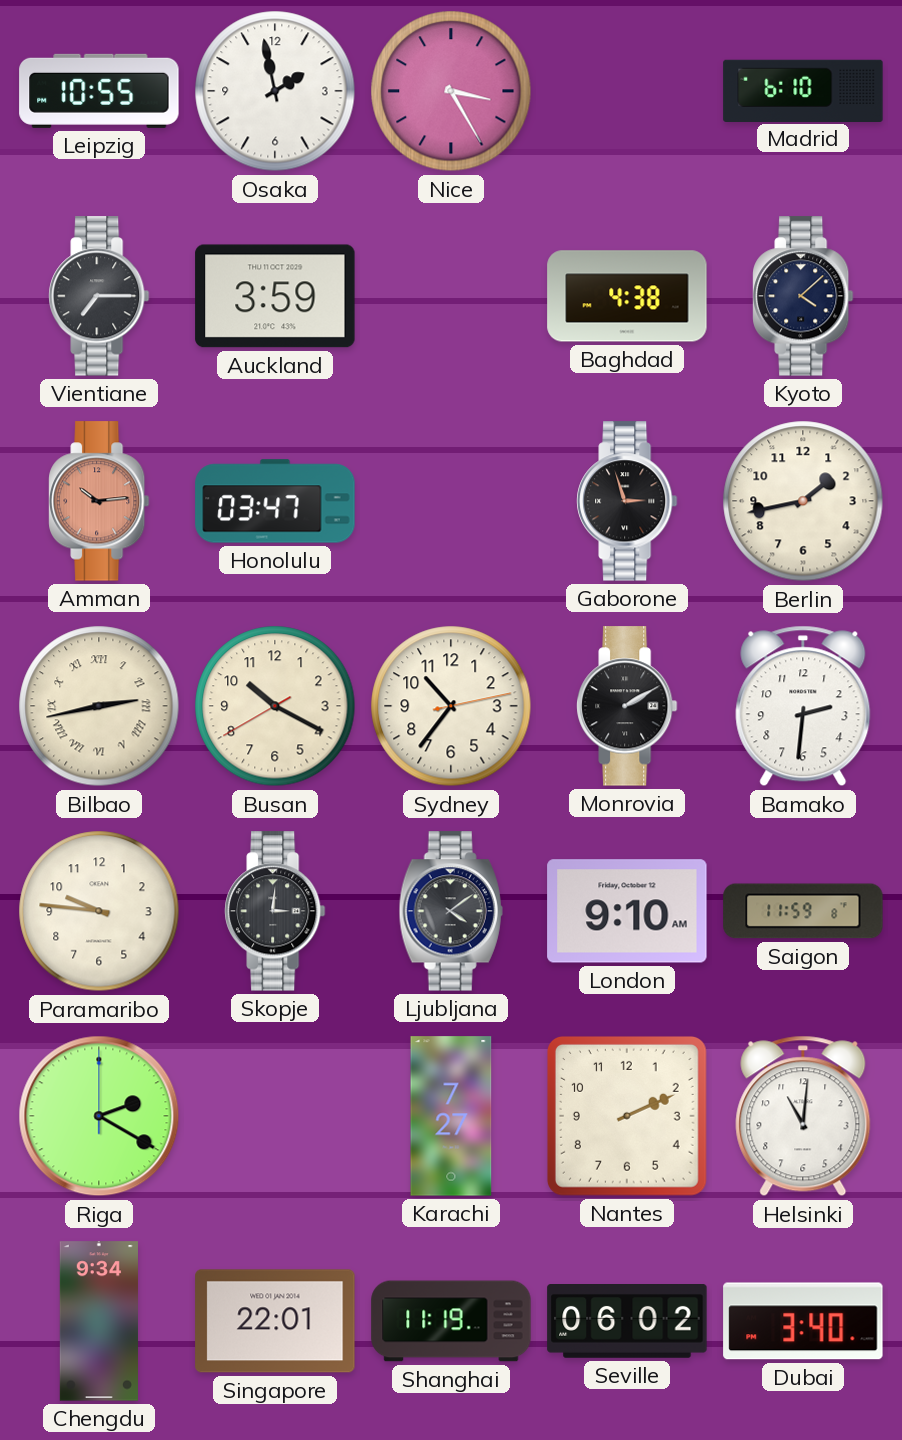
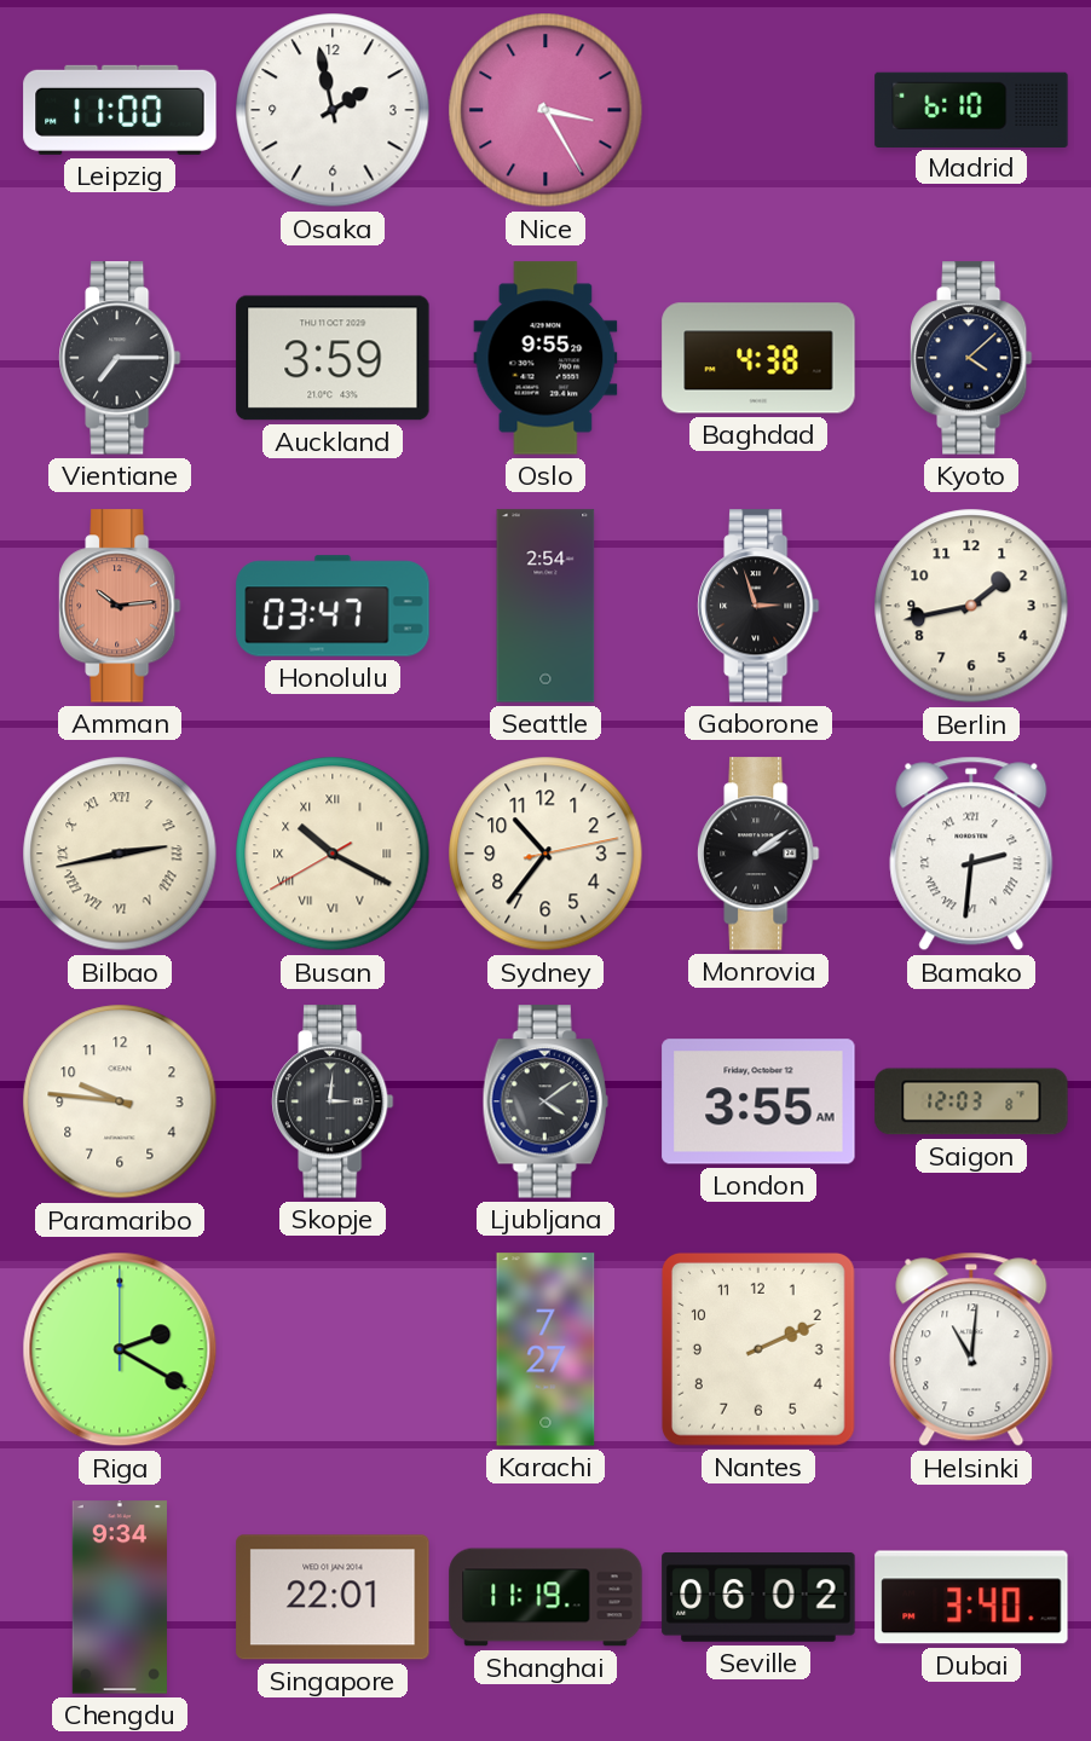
Leipzig: 10:55 -> 11:00
Oslo: none -> 9:55
Seattle: none -> 2:54
Busan numerals: Arabic -> Roman
Monrovia: 2:10 -> 2:09
Bamako numerals: Arabic -> Roman
London: 9:10 -> 3:55
Saigon: 11:59 -> 12:03
